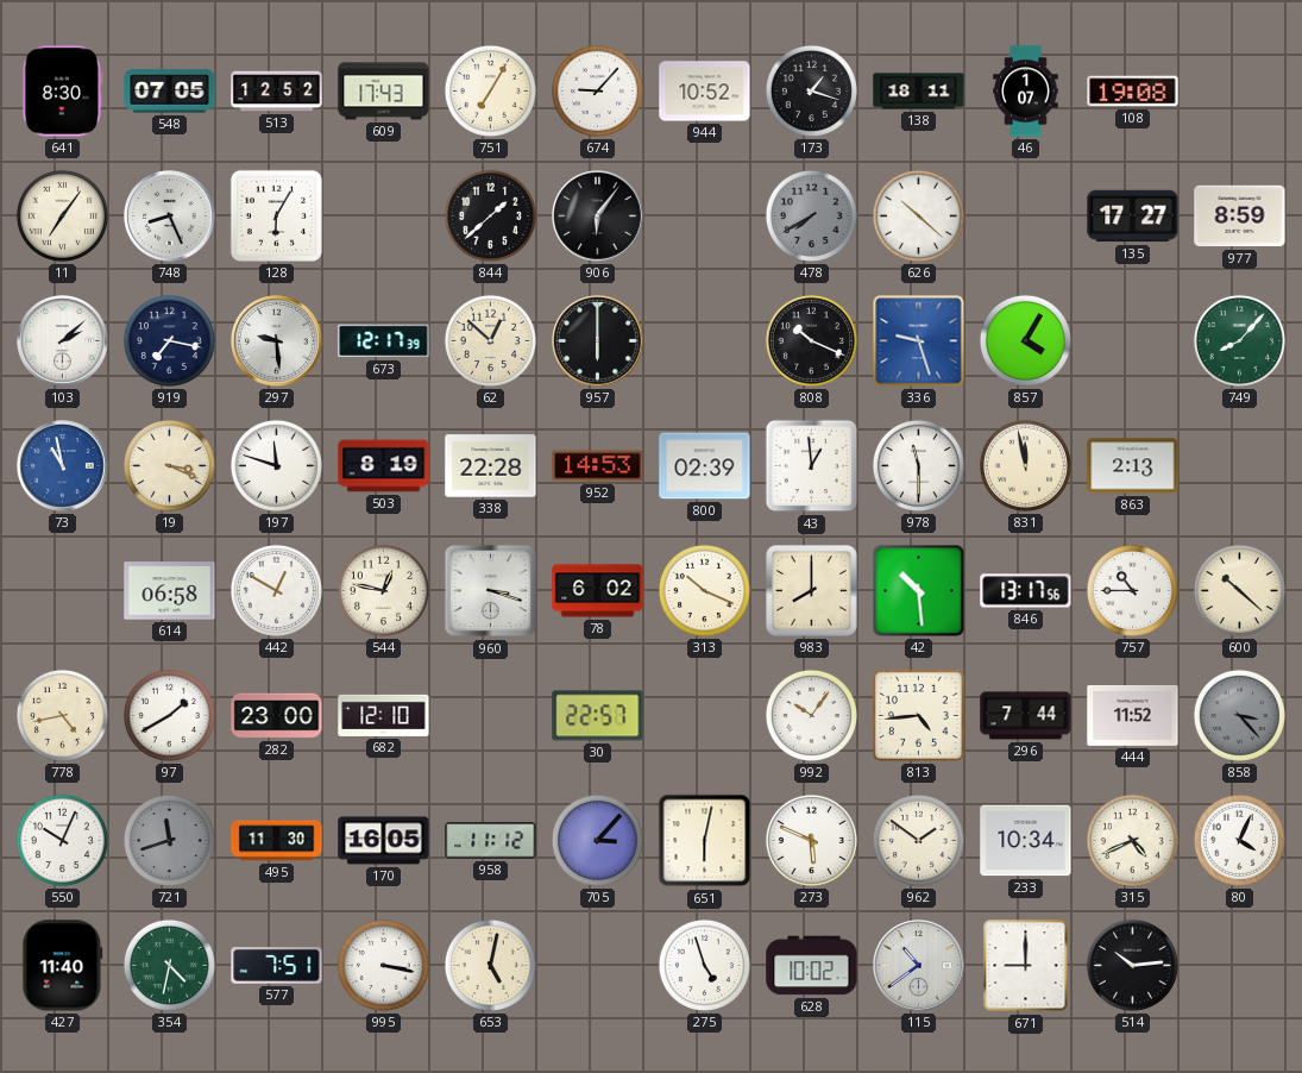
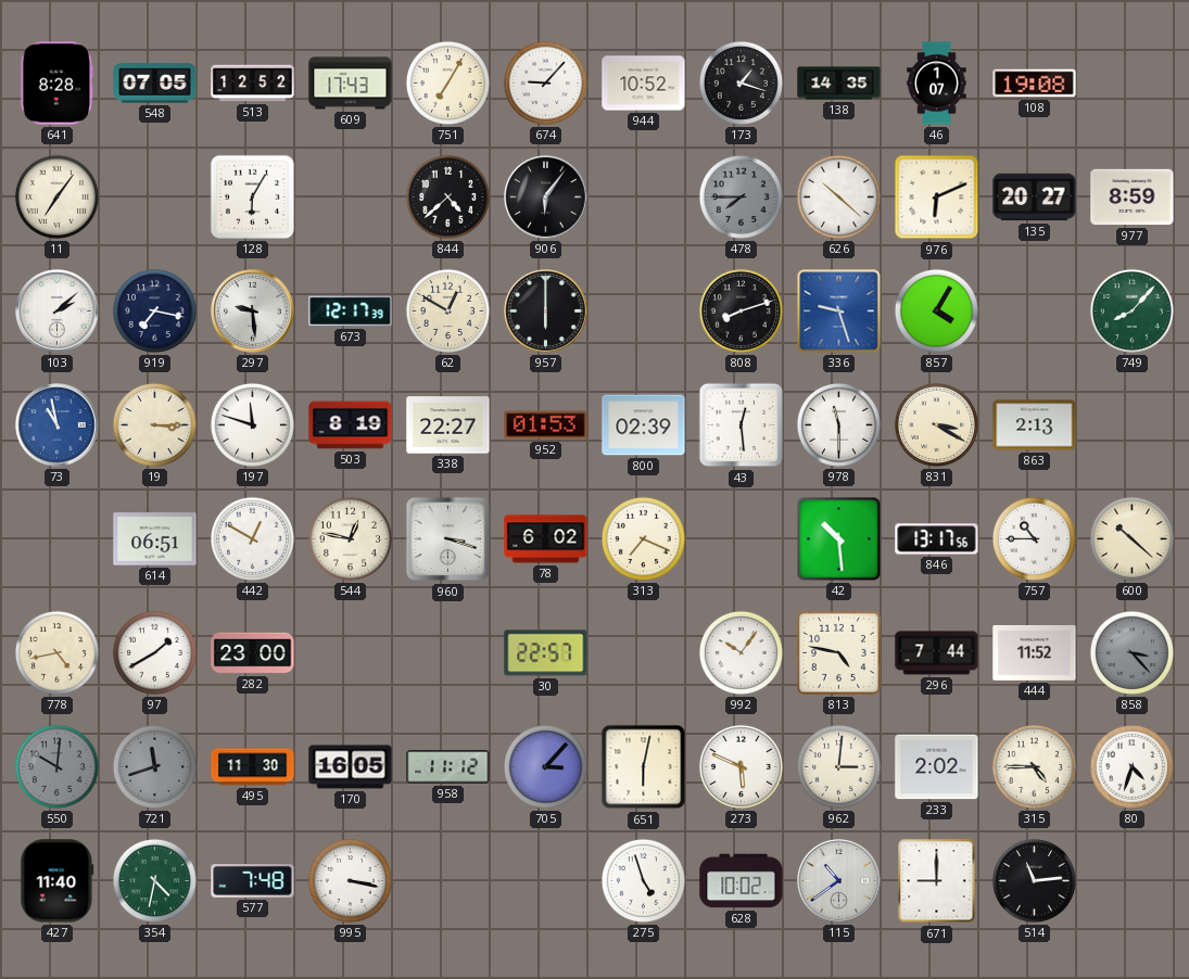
641: 8:30 -> 8:28
138: 18:11 -> 14:35
748: 8:26 -> none
844: 1:38 -> 4:38
478: 7:40 -> 7:45
976: none -> 6:11
135: 17:27 -> 20:27
62: 12:52 -> 12:50
808: 10:19 -> 8:12
19: 3:19 -> 3:15
338: 22:28 -> 22:27
952: 14:53 -> 01:53
43: 12:59 -> 12:29
831: 11:58 -> 3:20
614: 06:58 -> 06:51
313: 10:19 -> 7:19
983: 8:00 -> none
682: 12:10 -> none
813: 4:44 -> 4:47
550: 10:04 -> 10:01
550 dial: white -> grey
962: 1:51 -> 3:01
233: 10:34 -> 2:02
315: 4:41 -> 4:45
80: 4:04 -> 4:33
577: 7:51 -> 7:48
653: 5:02 -> none
514: 10:14 -> 11:14
